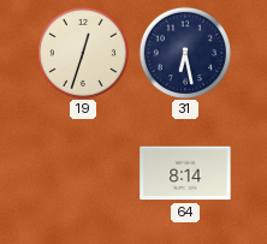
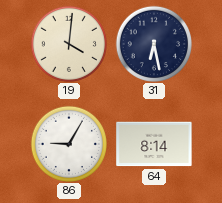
19: 12:33 -> 4:01
86: none -> 9:05
